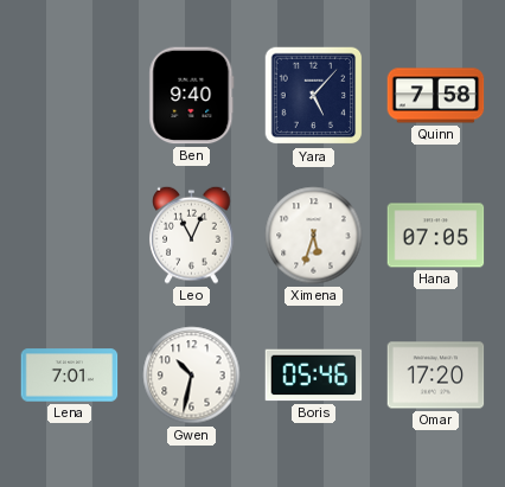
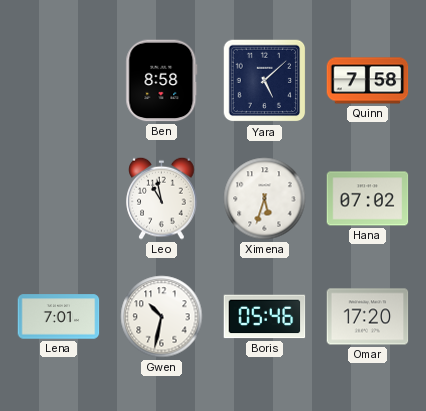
Ben: 9:40 -> 8:58
Yara: 5:07 -> 5:08
Leo: 11:04 -> 10:58
Hana: 07:05 -> 07:02
